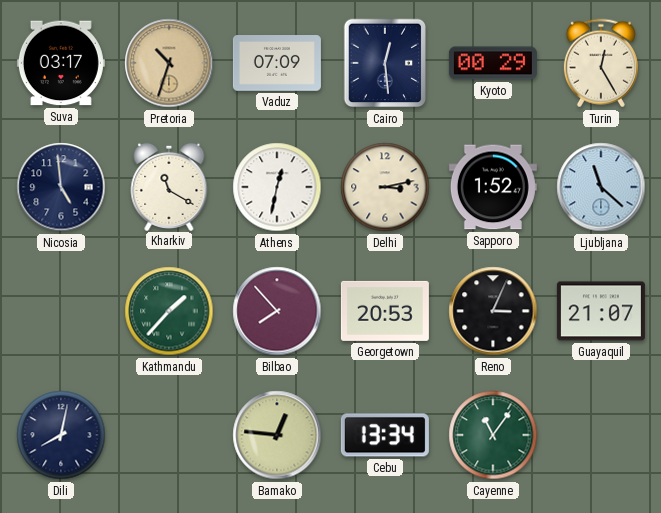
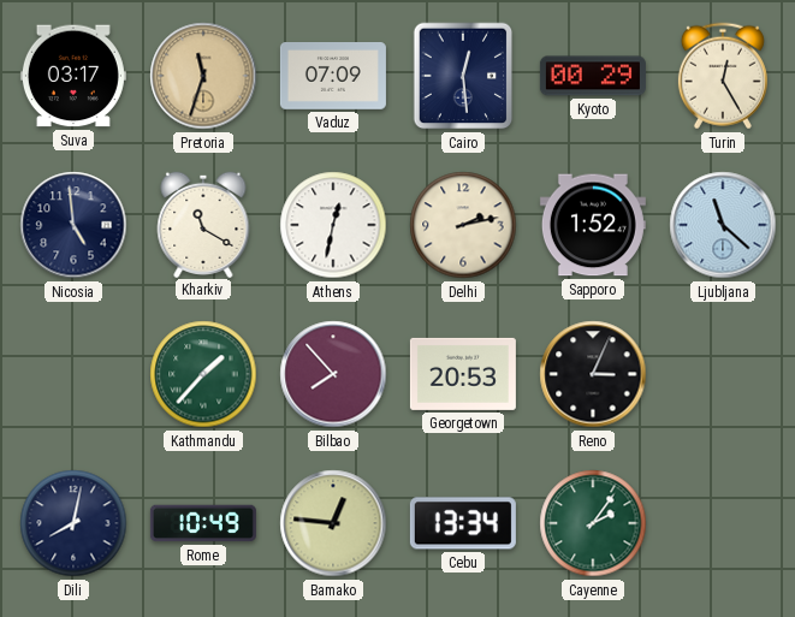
Pretoria: 10:33 -> 11:33
Delhi: 3:13 -> 2:13
Guayaquil: 21:07 -> none
Rome: none -> 10:49
Cayenne: 11:06 -> 2:06
